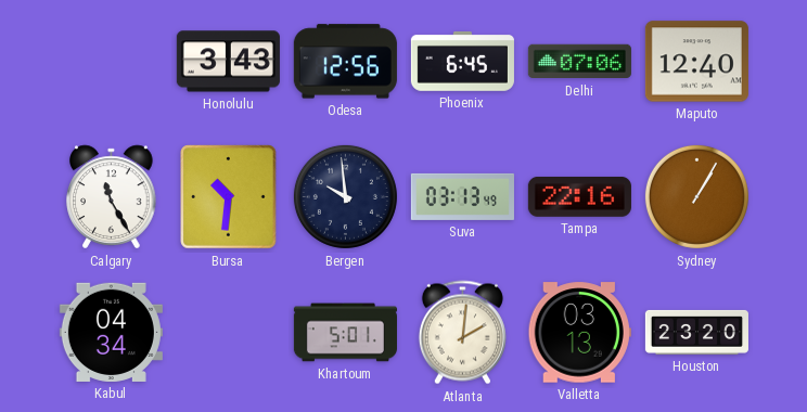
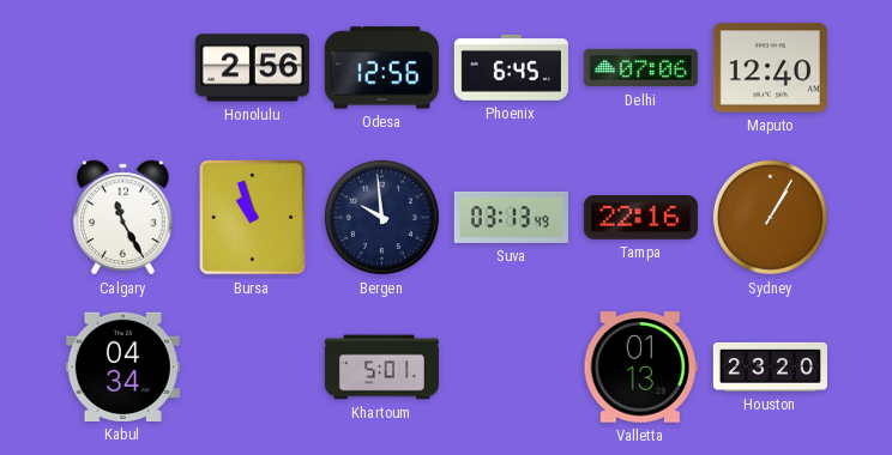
Honolulu: 3:43 -> 2:56
Bursa: 10:31 -> 10:57
Atlanta: 2:01 -> none
Valletta: 03:13 -> 01:13
